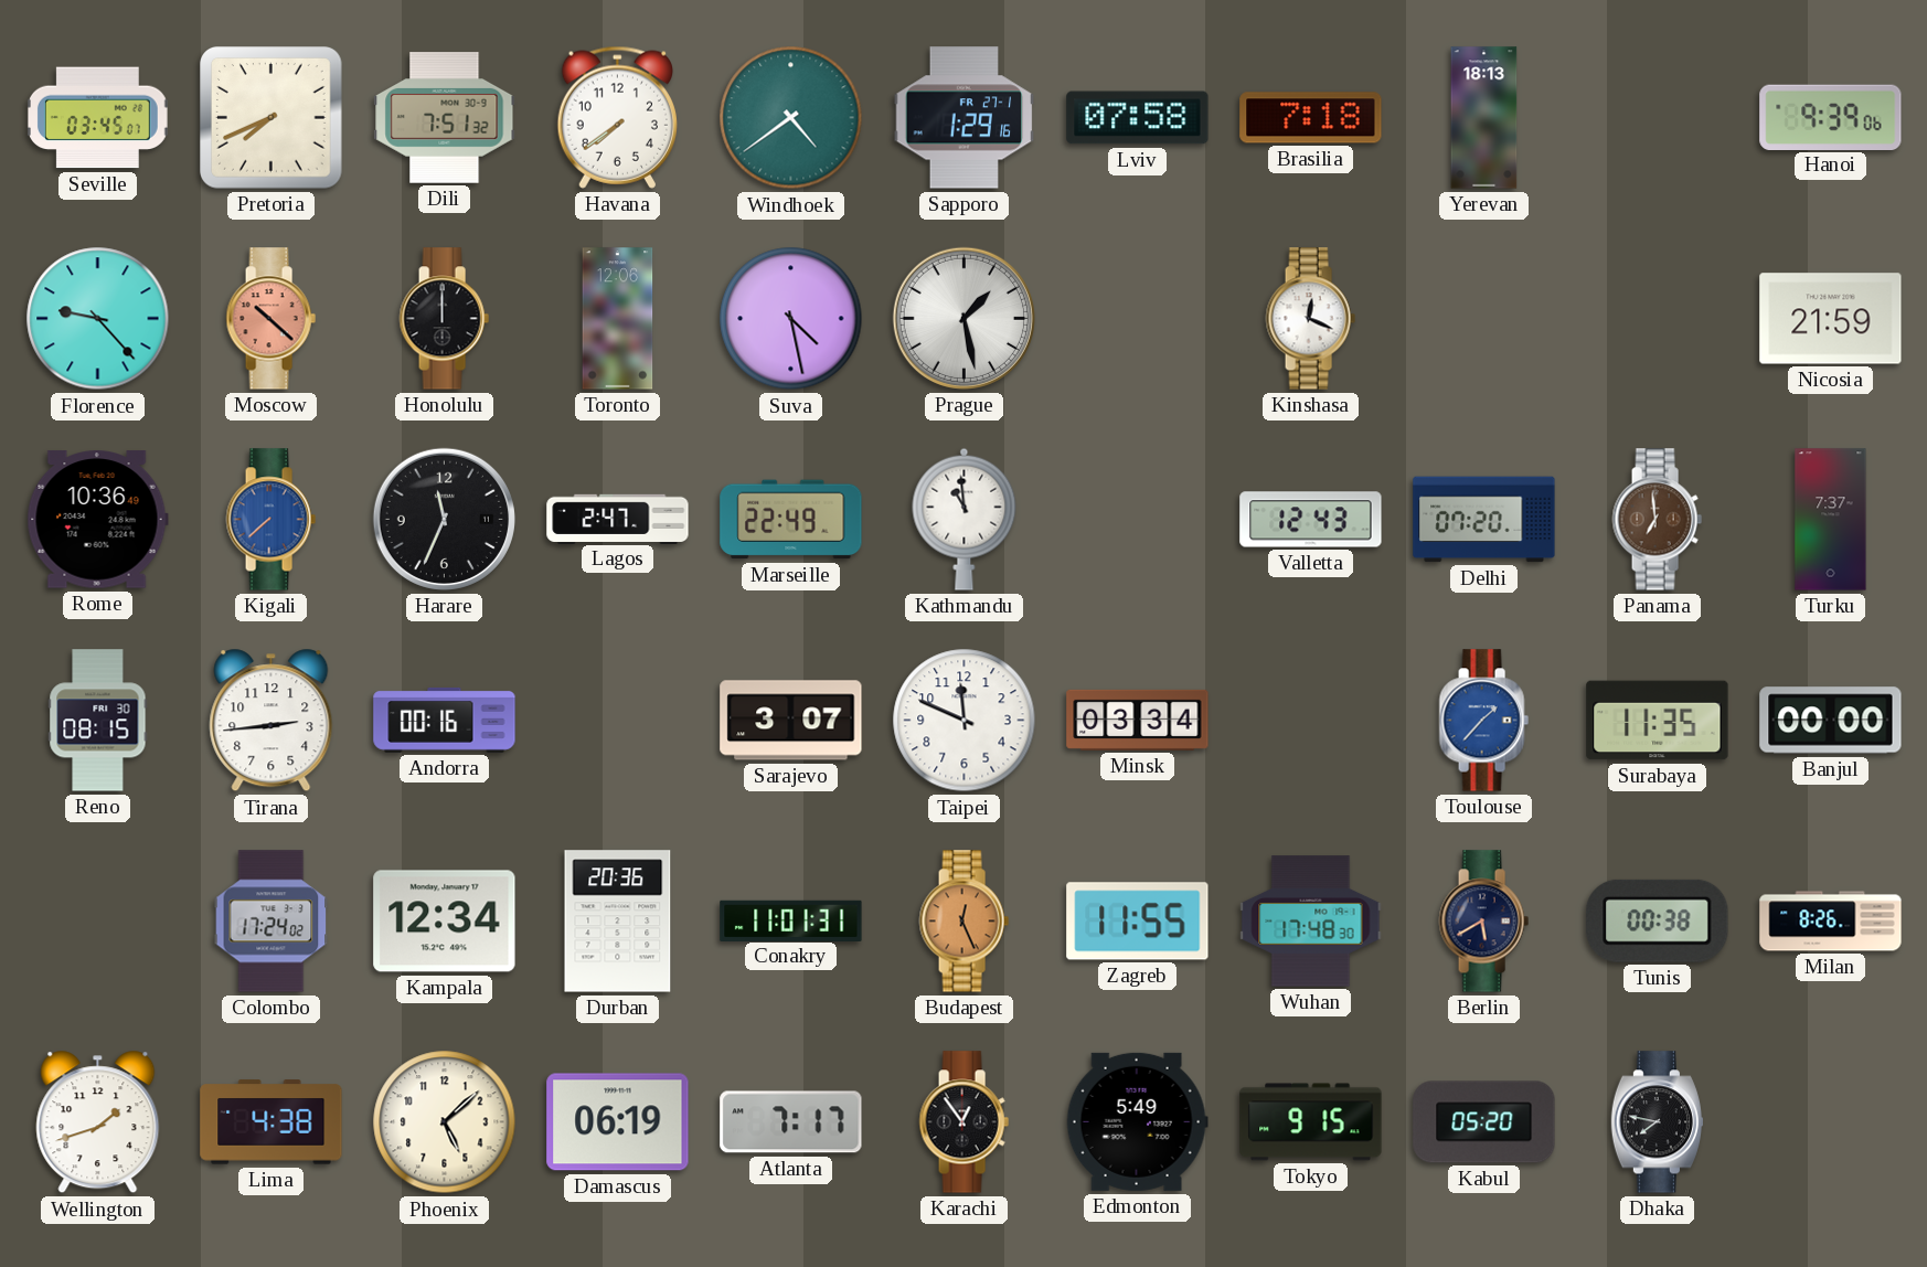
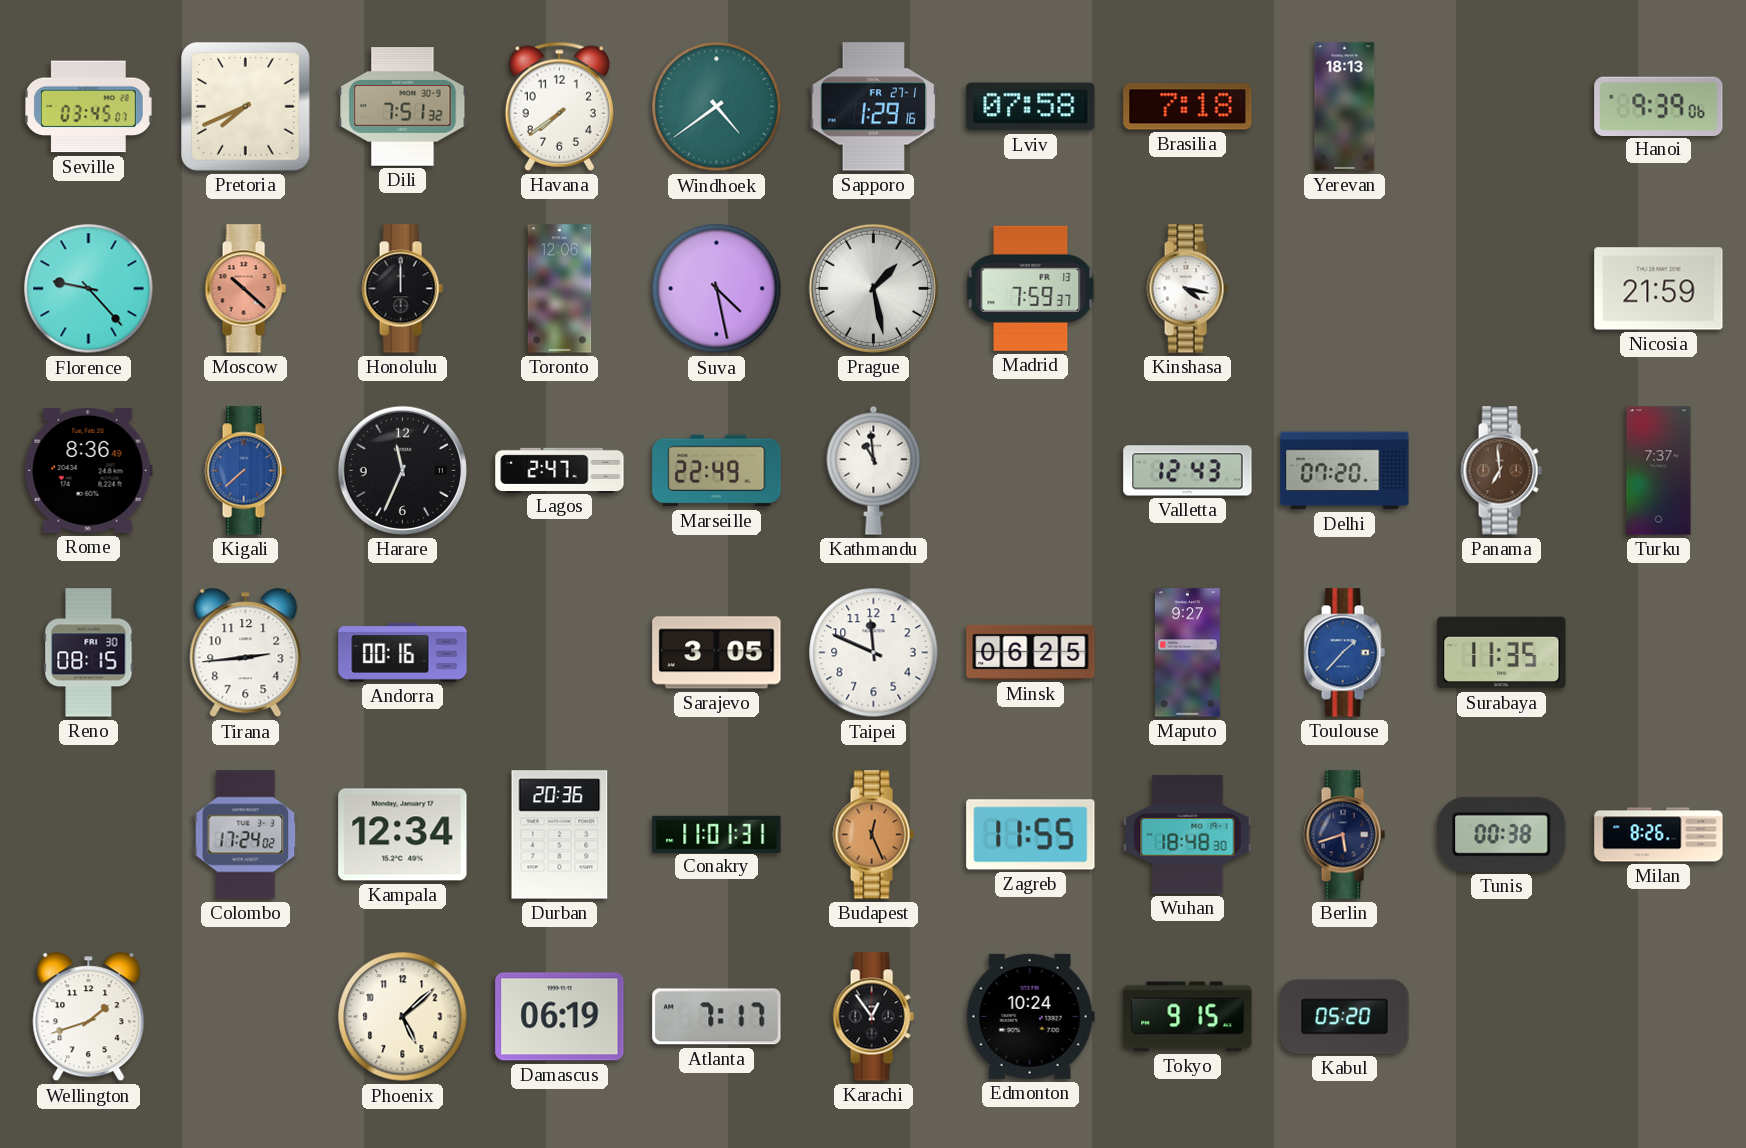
Madrid: none -> 7:59
Kinshasa: 12:19 -> 4:17
Rome: 10:36 -> 8:36
Sarajevo: 3:07 -> 3:05
Minsk: 03:34 -> 06:25
Maputo: none -> 9:27
Banjul: 00:00 -> none
Wuhan: 17:48 -> 18:48
Berlin: 5:40 -> 5:42
Lima: 4:38 -> none
Edmonton: 5:49 -> 10:24
Dhaka: 7:47 -> none
